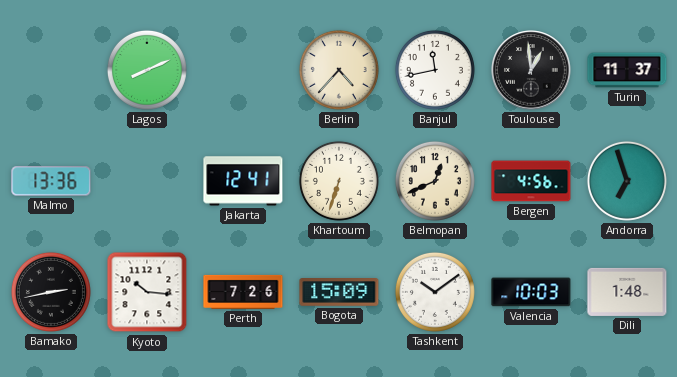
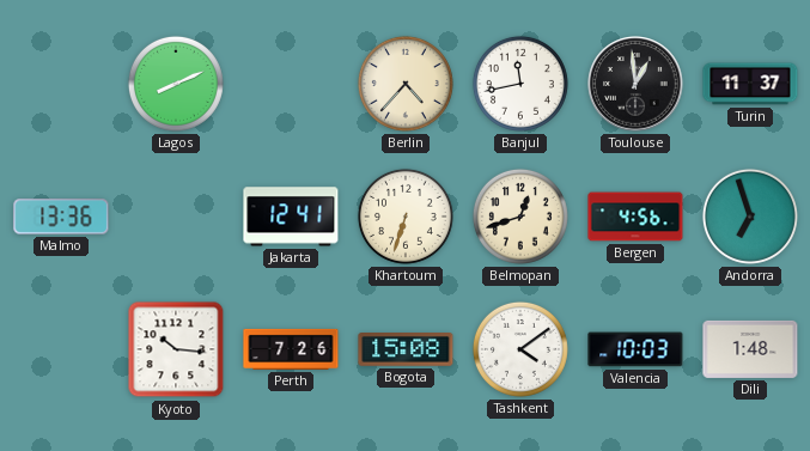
Belmopan: 12:41 -> 12:42
Bamako: 2:43 -> none
Bogota: 15:09 -> 15:08
Tashkent: 10:09 -> 4:09
